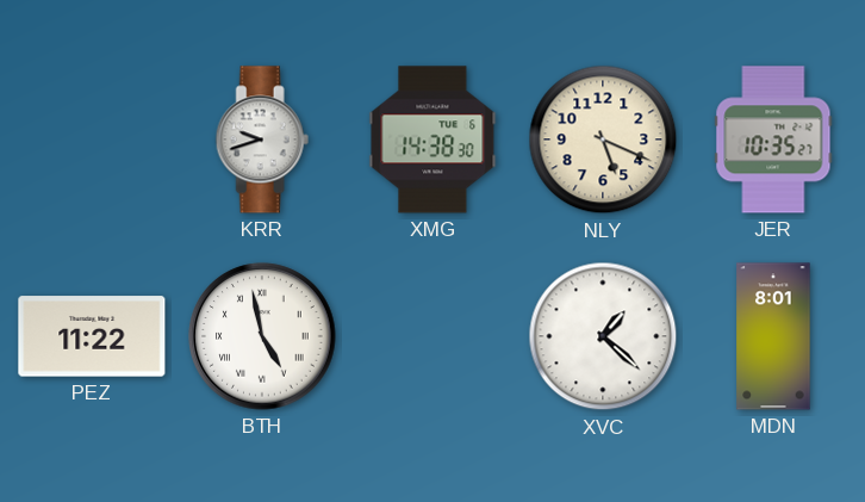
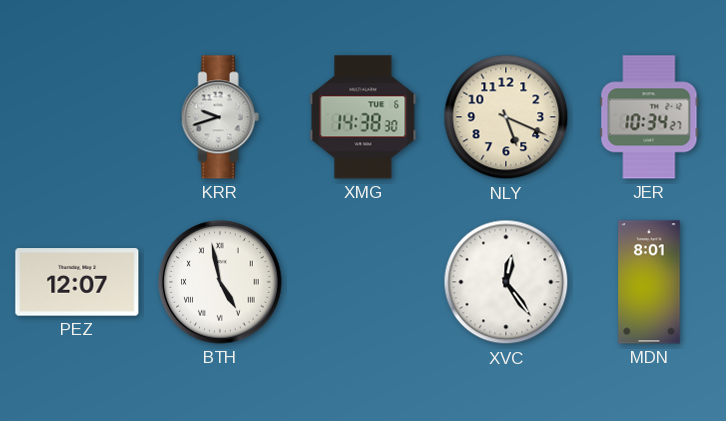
JER: 10:35 -> 10:34
PEZ: 11:22 -> 12:07
XVC: 1:22 -> 12:24
